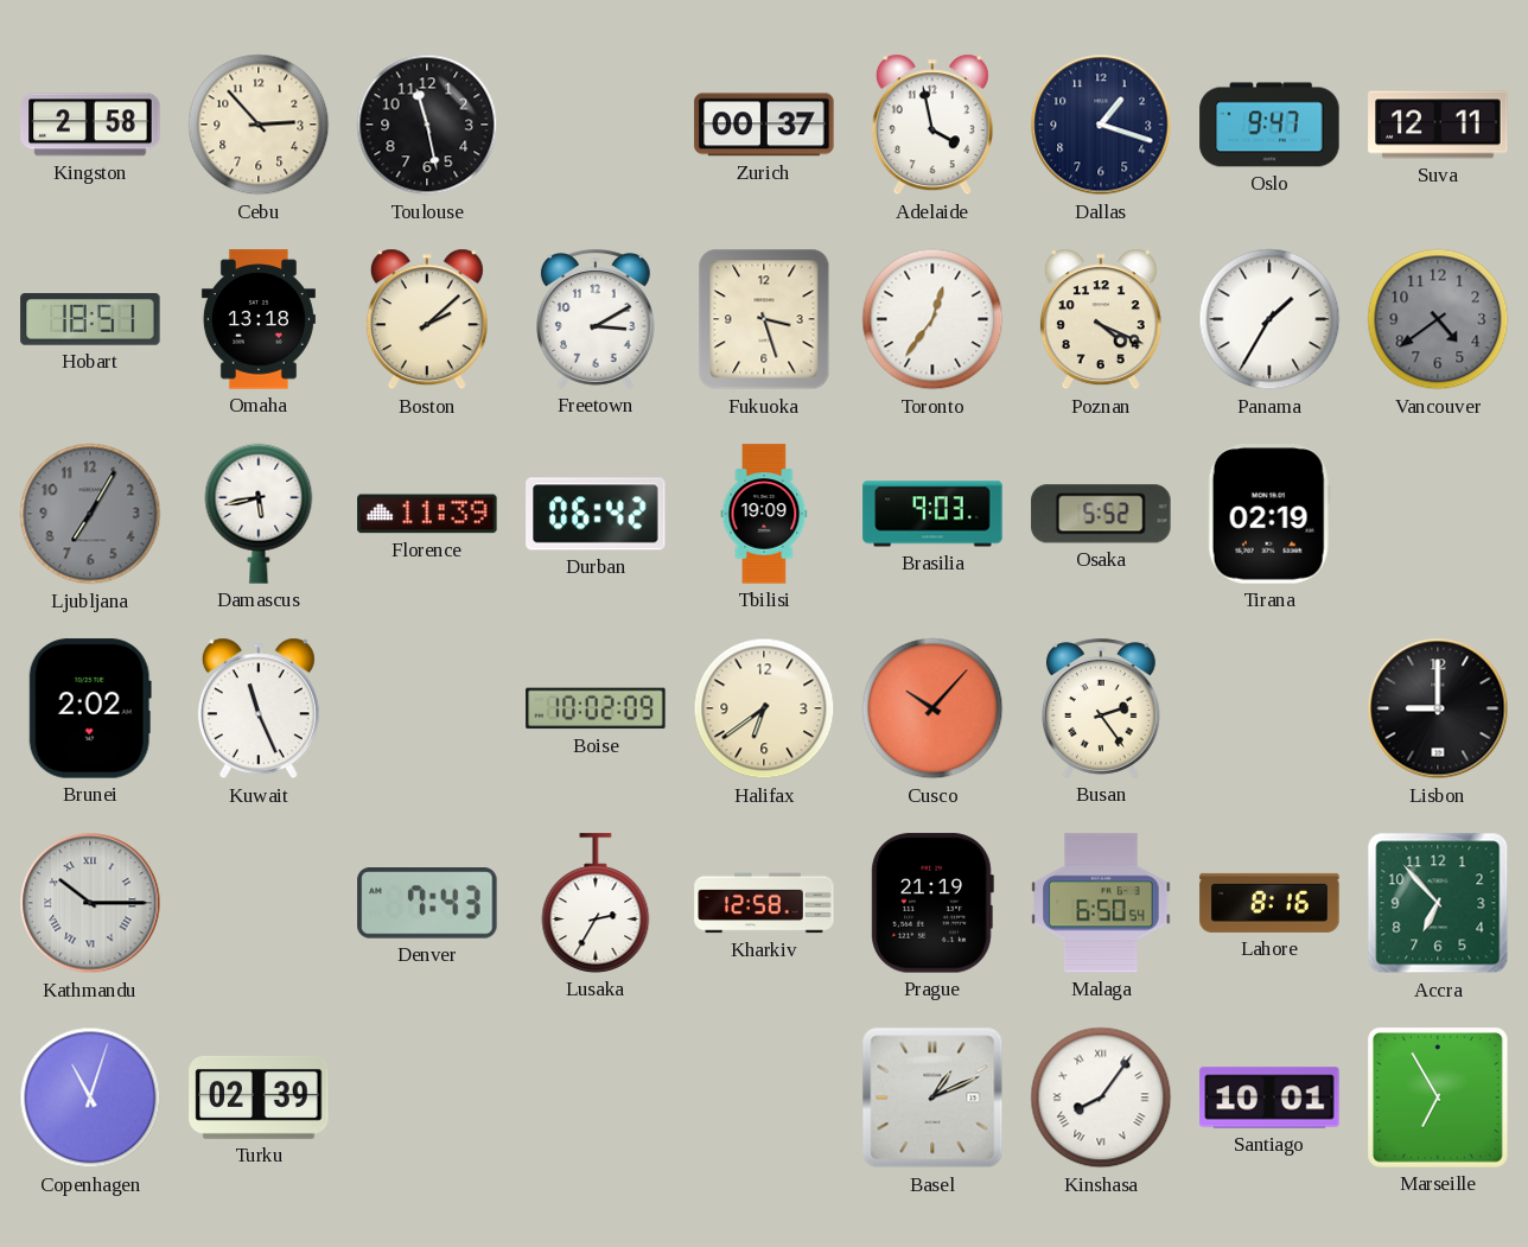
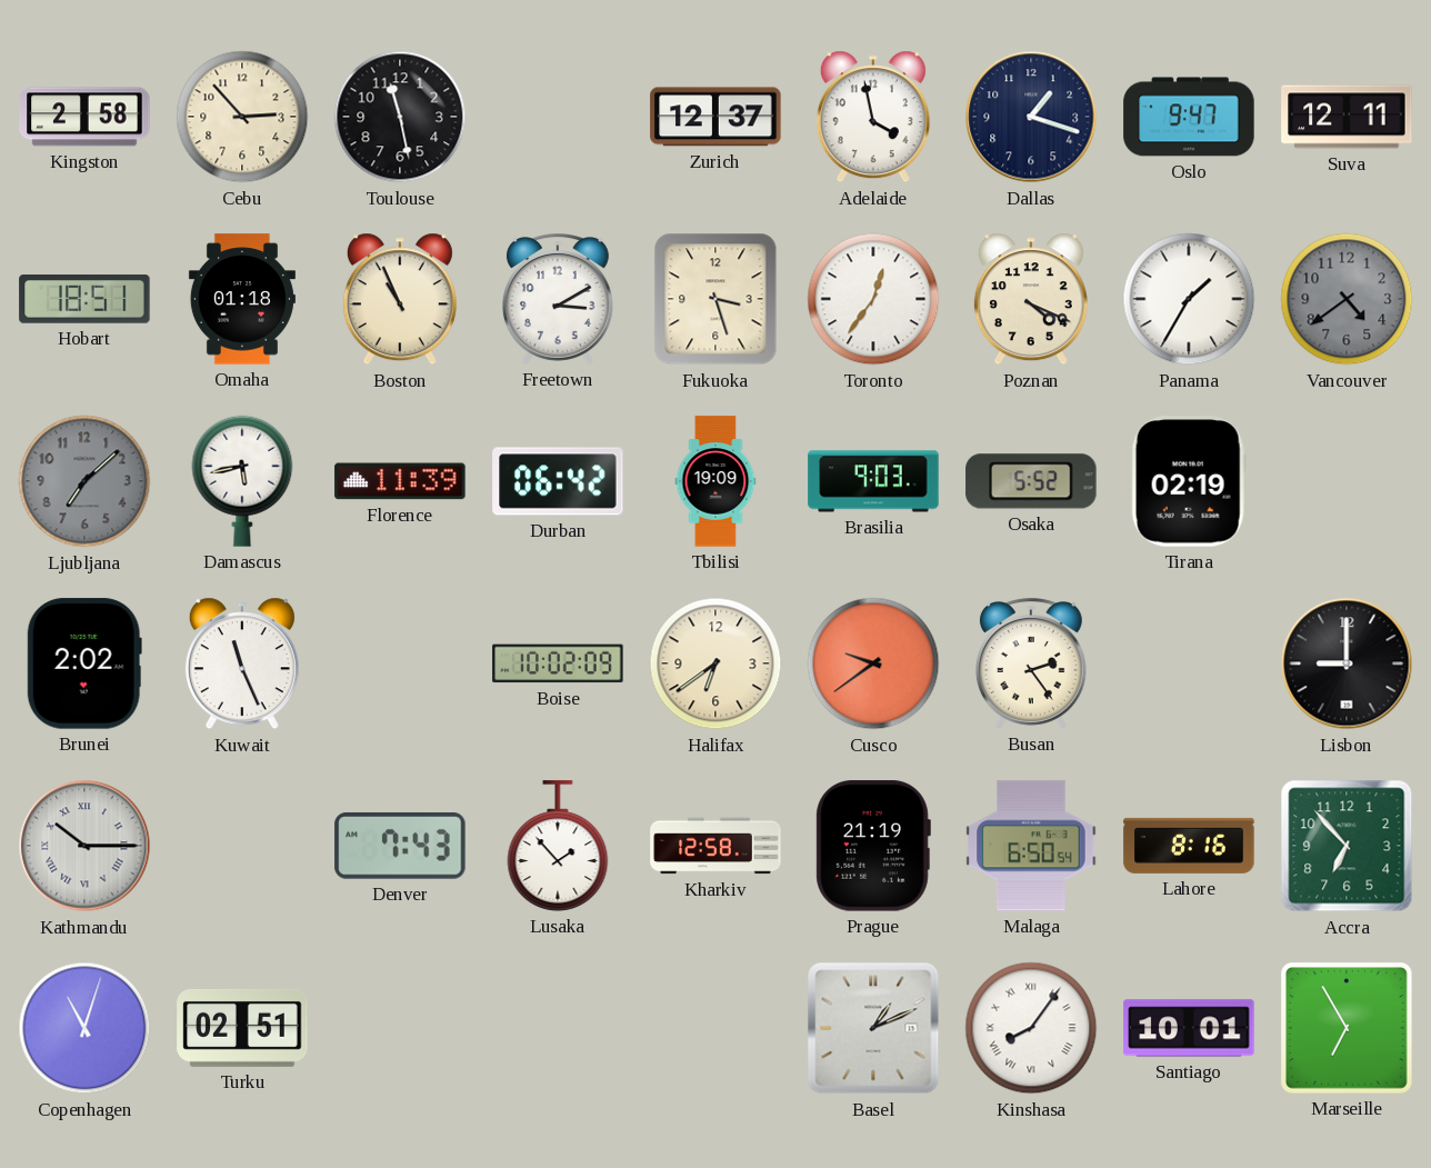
Zurich: 00:37 -> 12:37
Omaha: 13:18 -> 01:18
Boston: 2:08 -> 10:56
Ljubljana: 7:05 -> 7:08
Cusco: 10:07 -> 9:39
Lusaka: 2:35 -> 1:53
Turku: 02:39 -> 02:51
